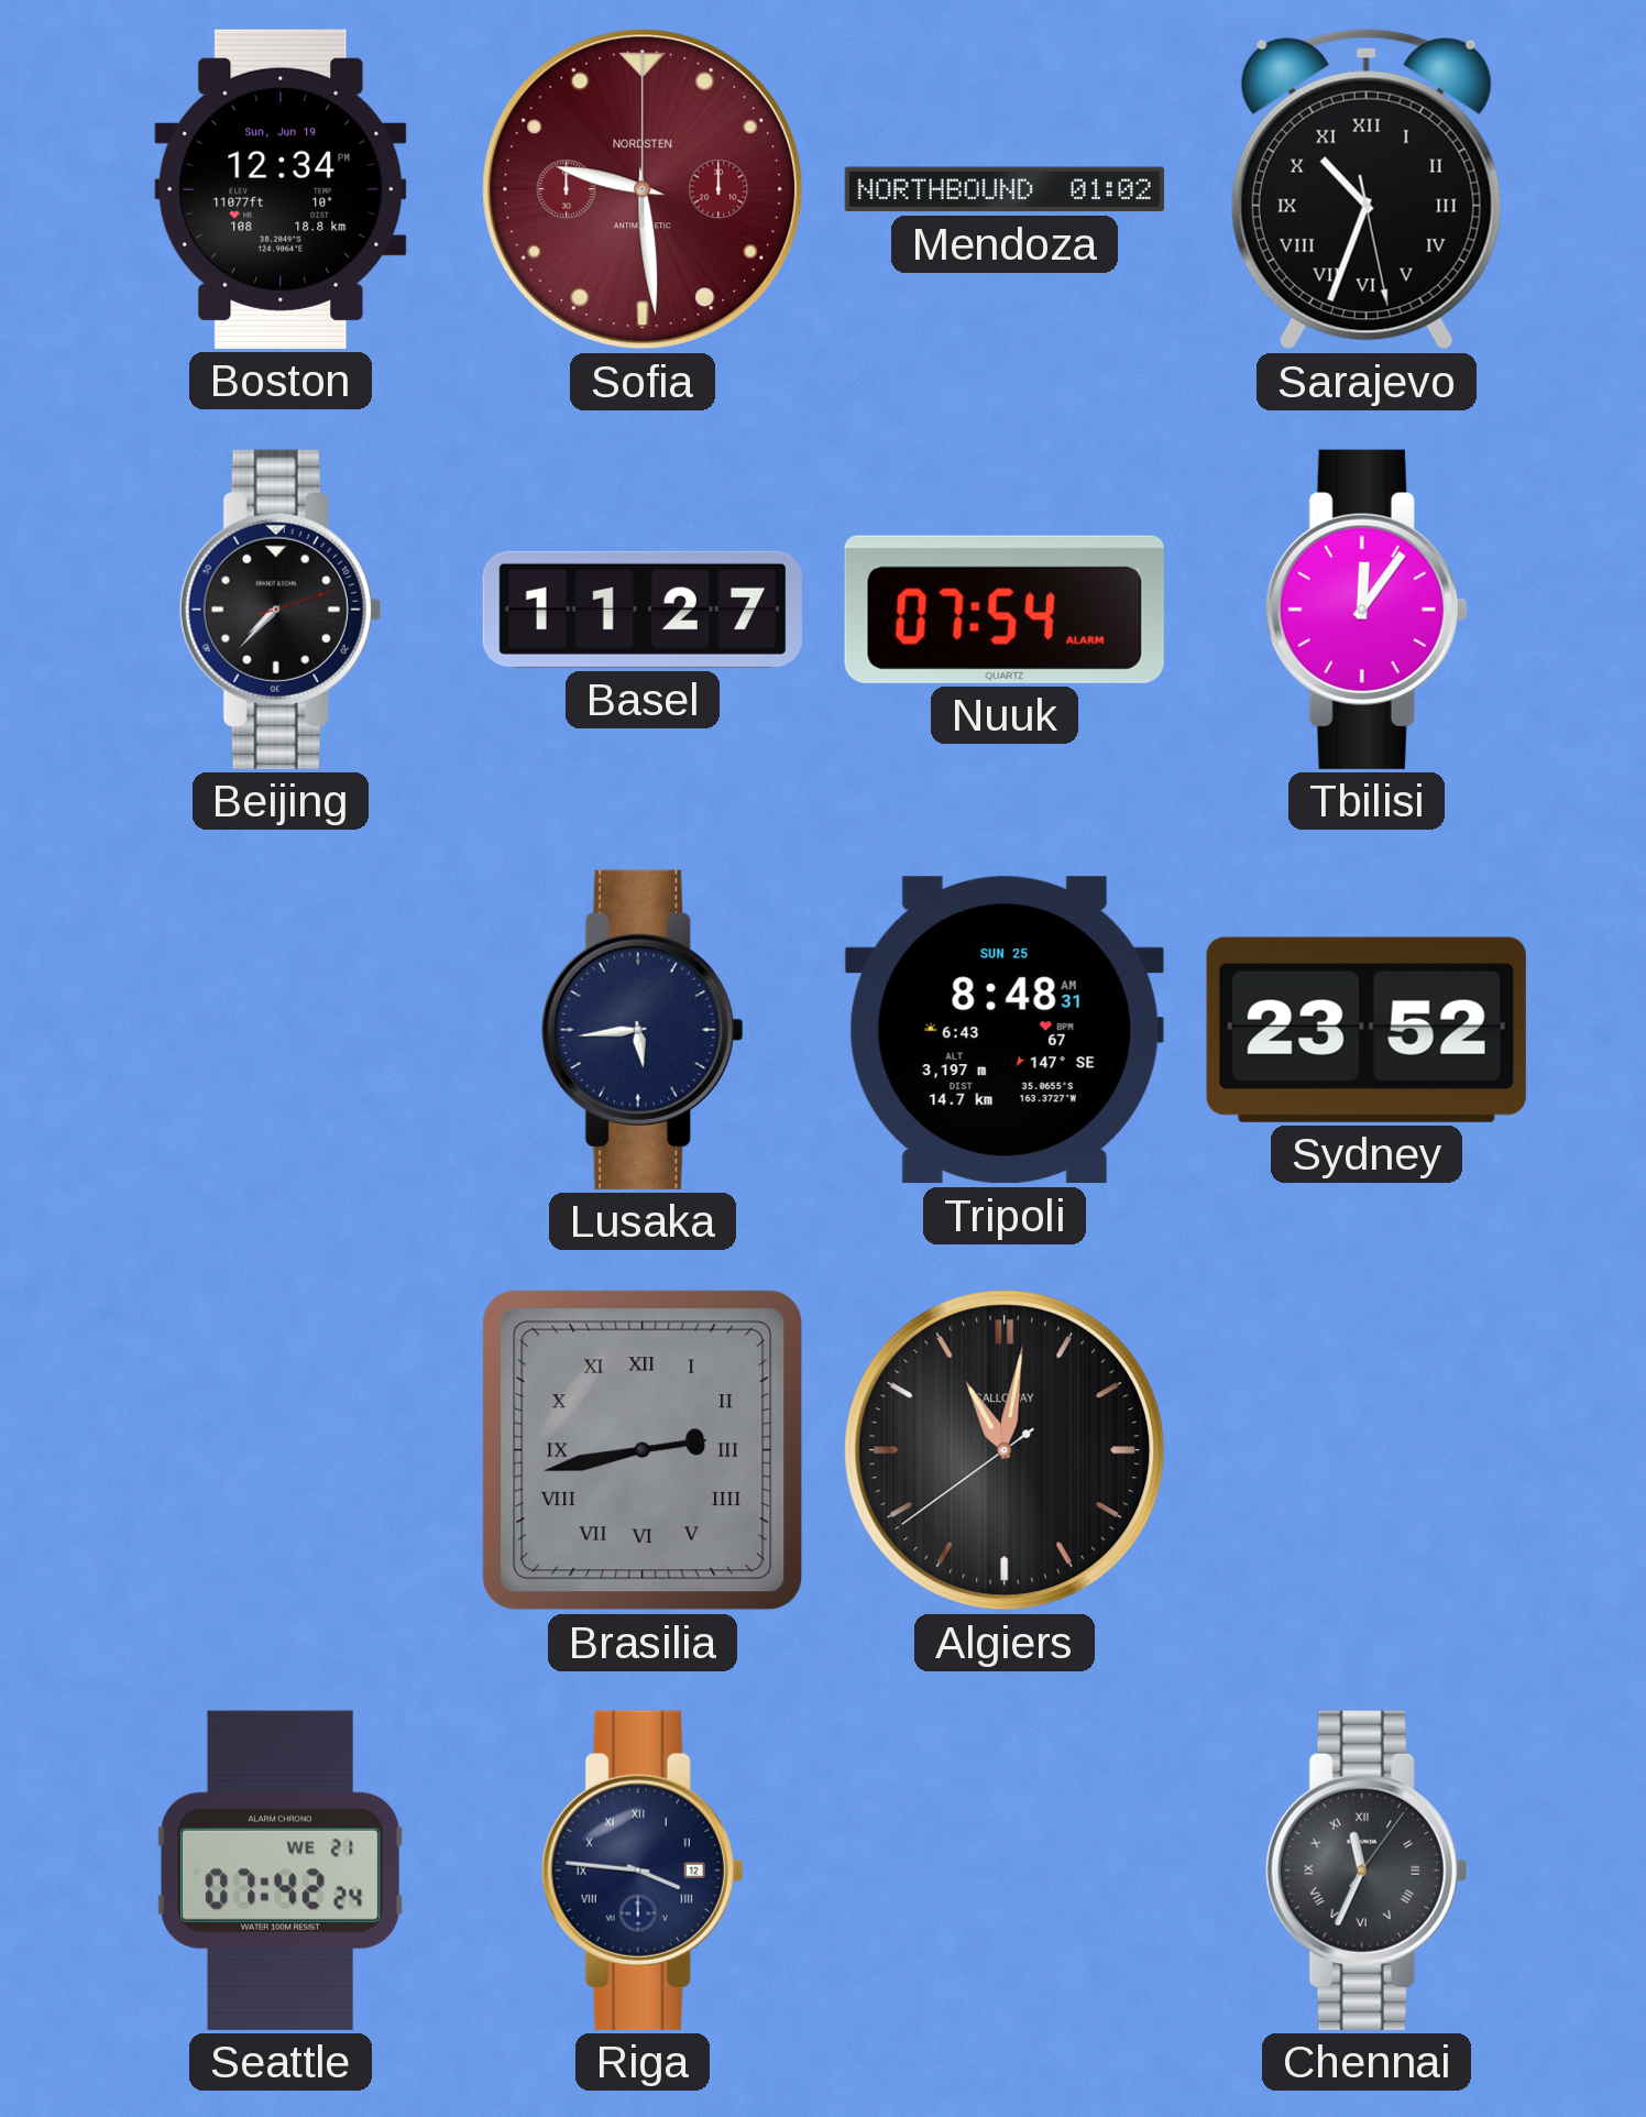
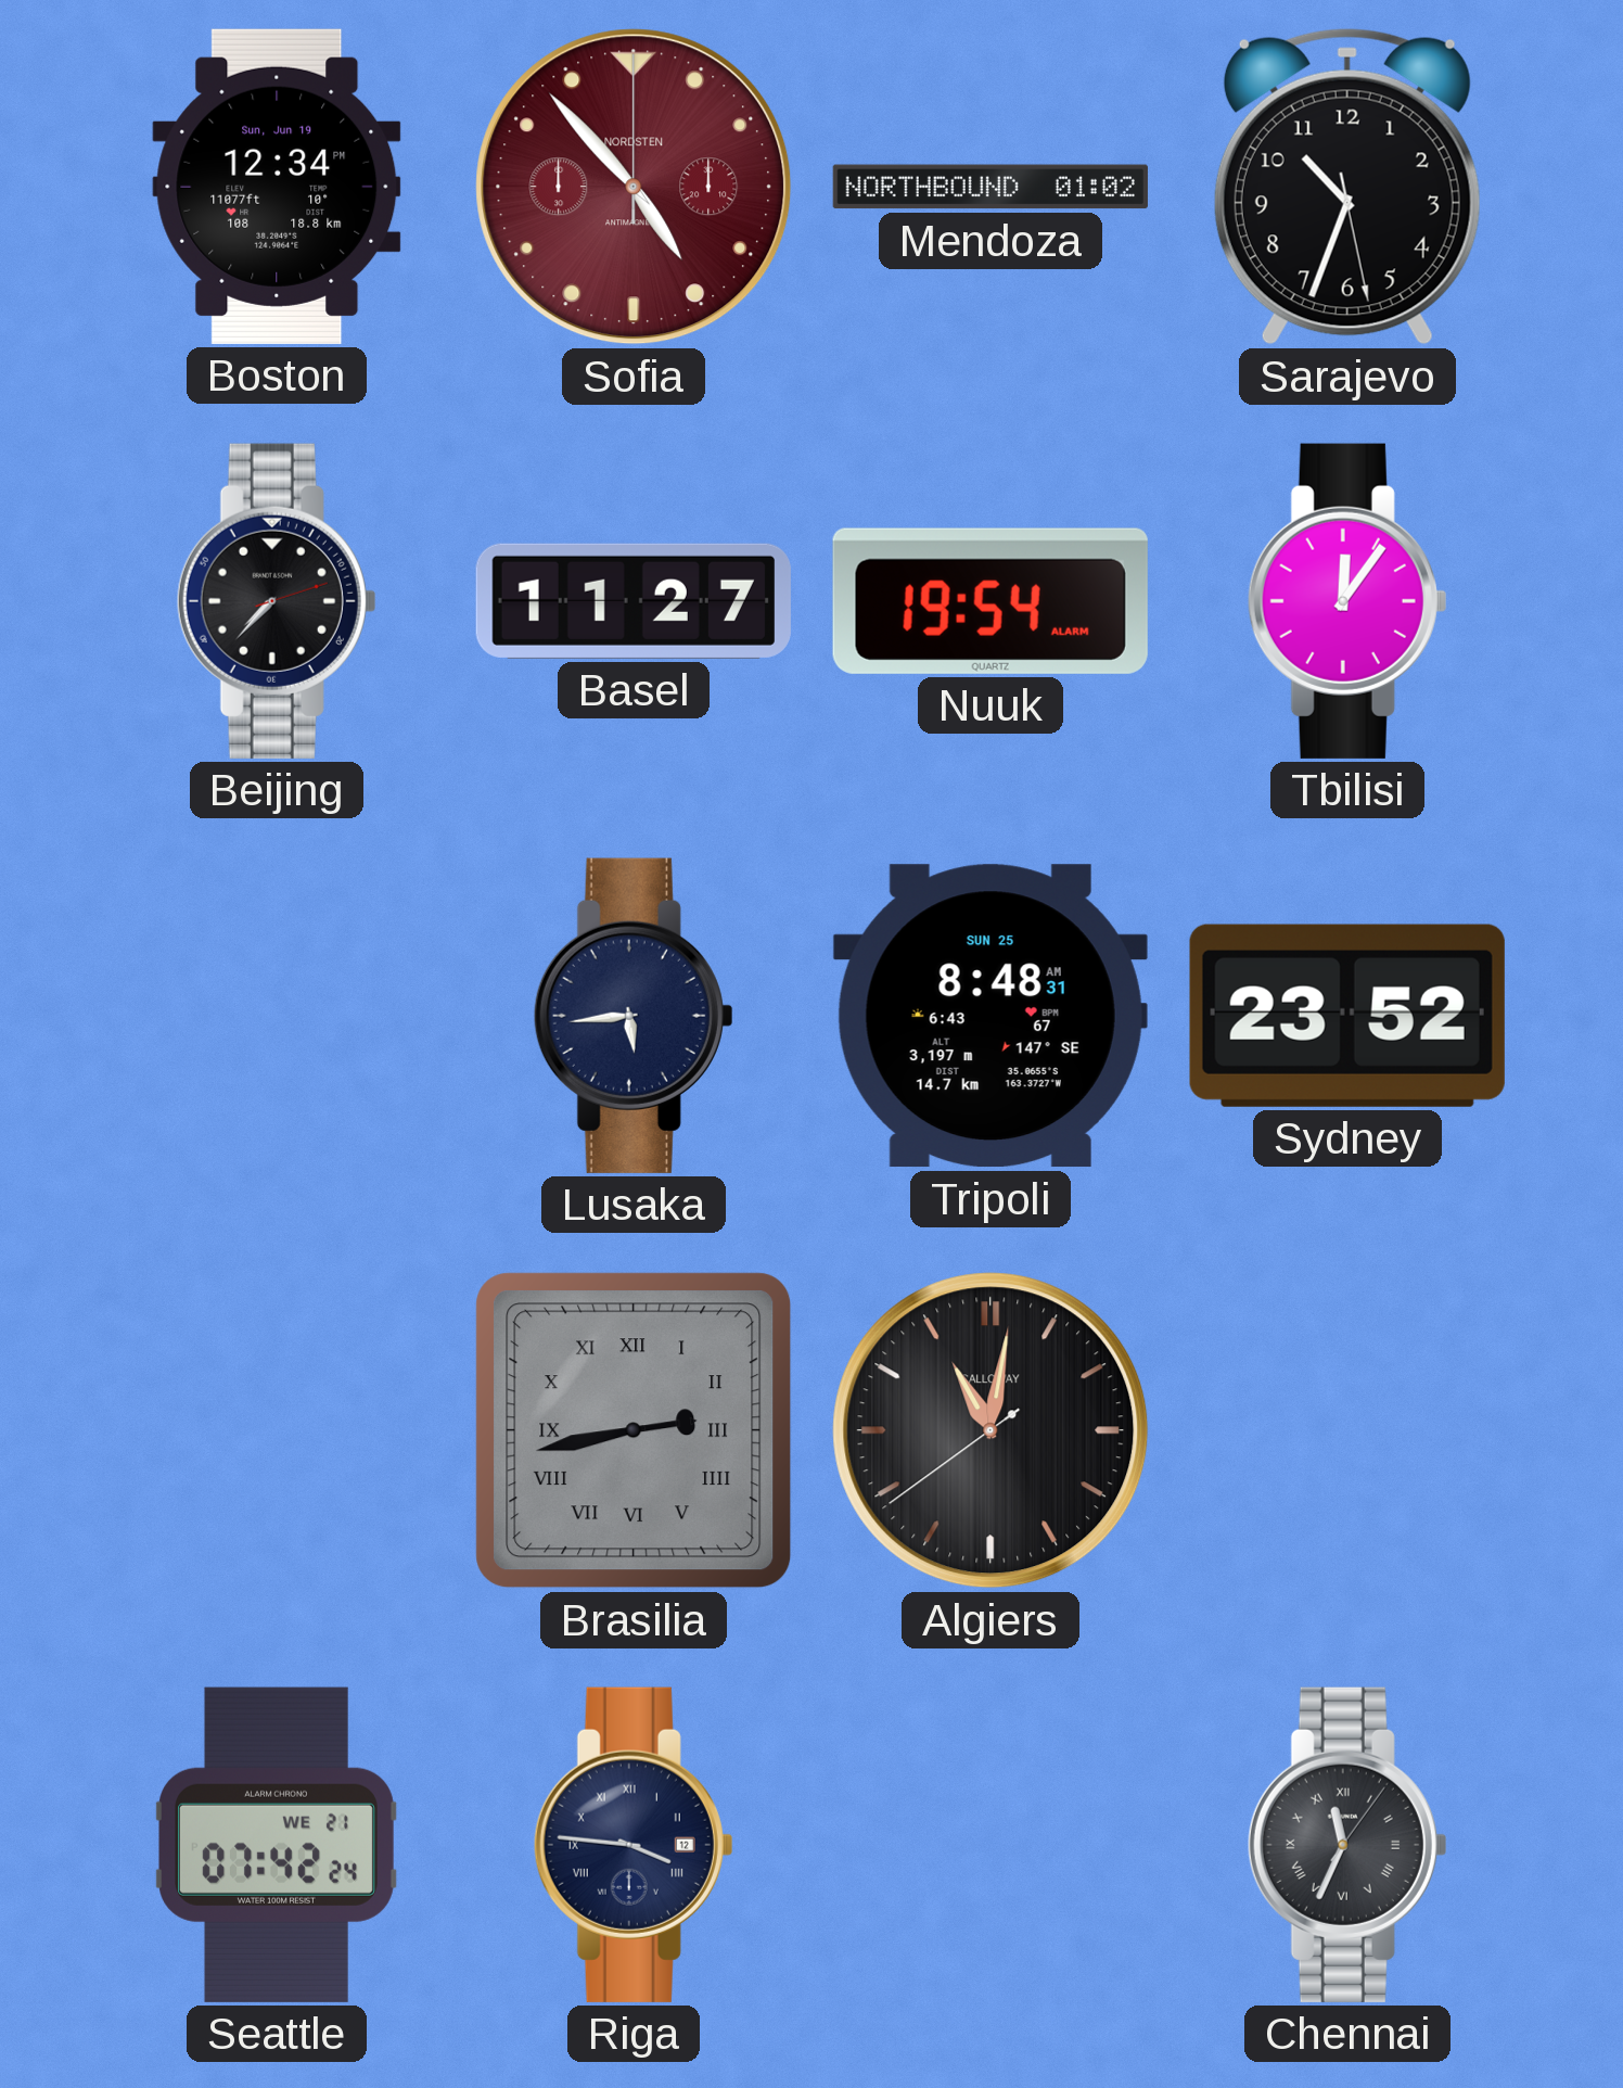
Sofia: 9:29 -> 4:53
Sarajevo numerals: Roman -> Arabic
Nuuk: 07:54 -> 19:54
